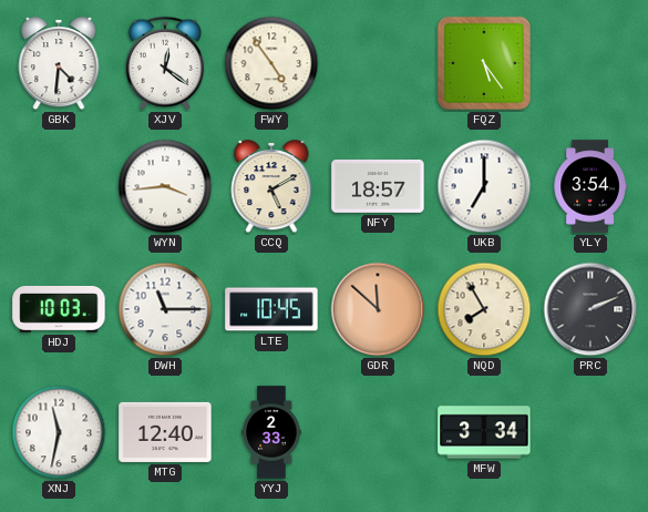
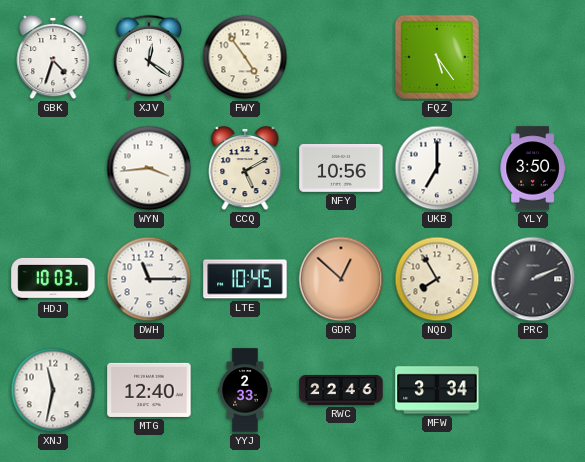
GBK: 4:31 -> 4:33
NFY: 18:57 -> 10:56
YLY: 3:54 -> 3:50
GDR: 11:52 -> 12:52
RWC: none -> 22:46
